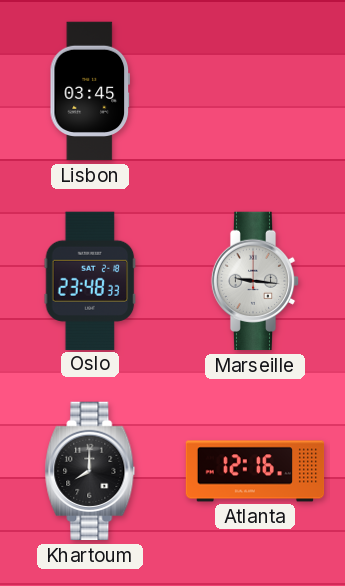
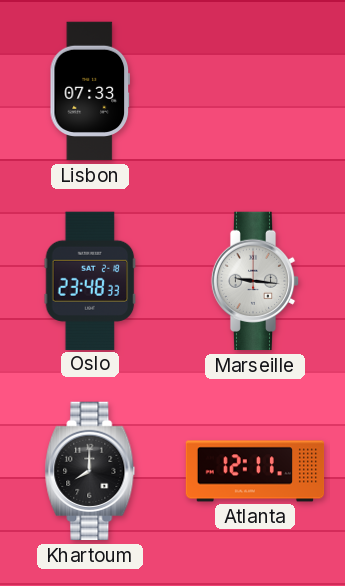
Lisbon: 03:45 -> 07:33
Atlanta: 12:16 -> 12:11
